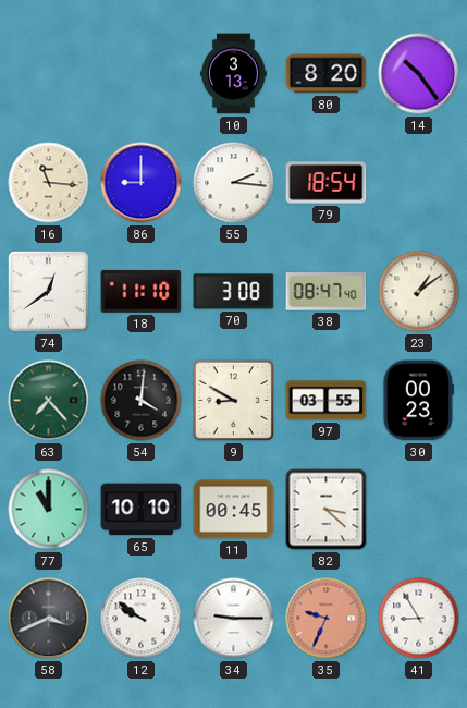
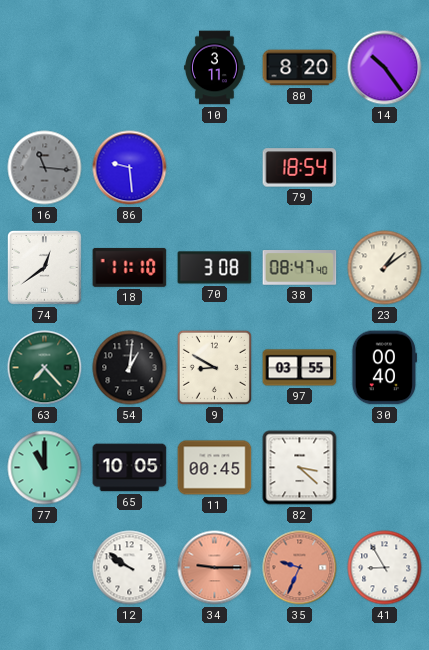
10: 3:13 -> 3:11
16 dial: cream -> grey
86: 9:00 -> 9:29
55: 2:16 -> none
54: 4:01 -> 1:01
30: 00:23 -> 00:40
65: 10:10 -> 10:05
58: 3:41 -> none
34 dial: white -> salmon
